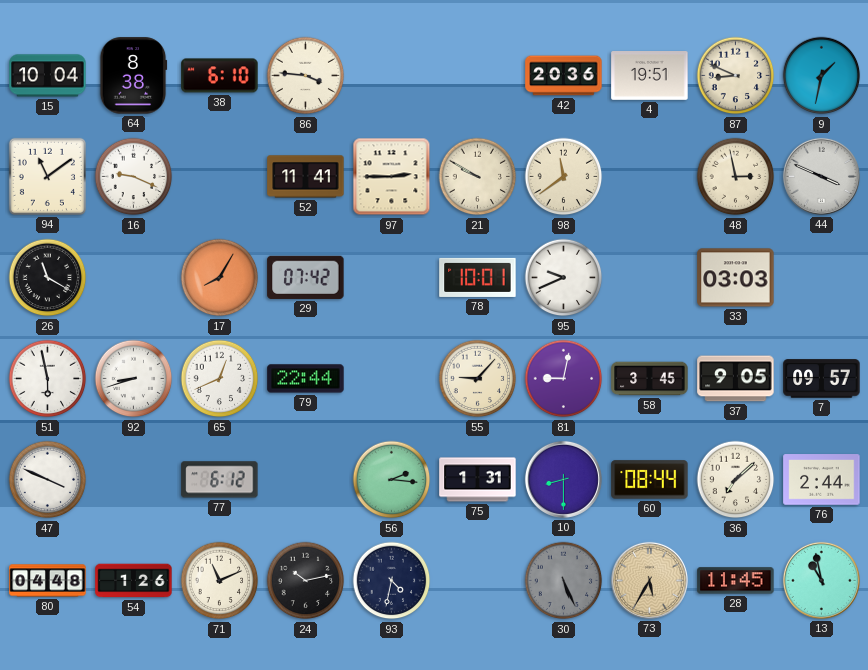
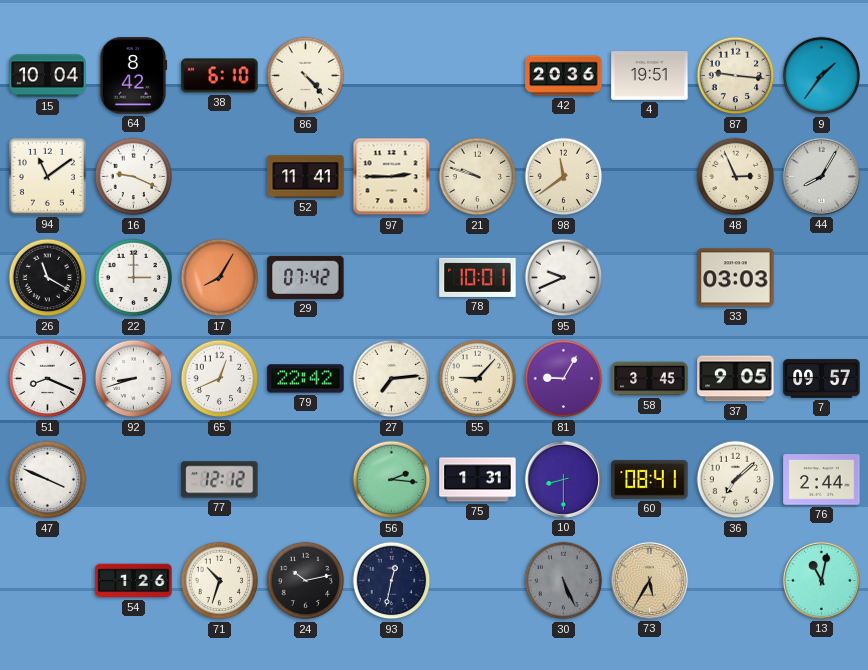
64: 8:38 -> 8:42
86: 3:46 -> 4:23
87: 8:49 -> 9:16
9: 1:32 -> 1:36
21: 9:50 -> 9:48
48: 2:58 -> 2:56
44: 3:49 -> 8:05
22: none -> 3:00
51: 5:58 -> 8:19
79: 22:44 -> 22:42
27: none -> 7:14
81: 9:02 -> 9:05
77: 6:12 -> 12:12
60: 08:44 -> 08:41
80: 04:48 -> none
71: 11:11 -> 10:33
93: 4:32 -> 12:32
28: 11:45 -> none
13: 10:58 -> 11:02
